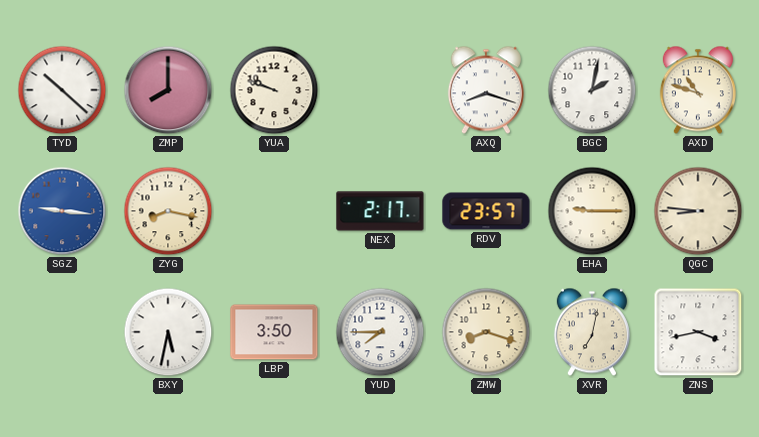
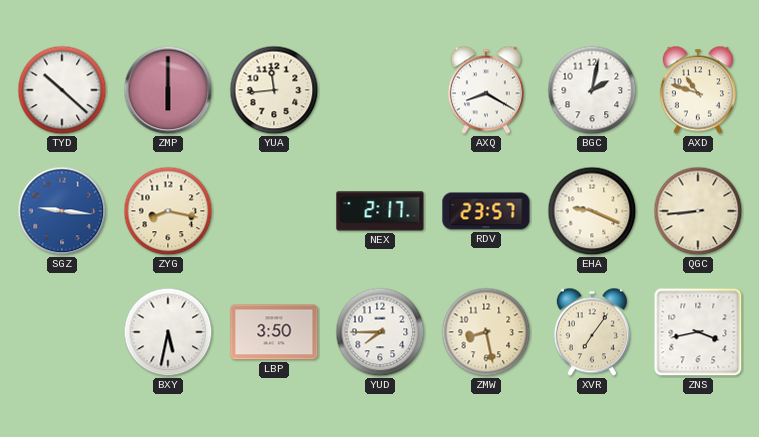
ZMP: 8:00 -> 6:00
YUA: 9:48 -> 11:44
AXQ: 8:18 -> 8:20
EHA: 9:15 -> 9:19
QGC: 8:46 -> 8:44
ZMW: 8:18 -> 8:28
XVR: 7:02 -> 7:06
